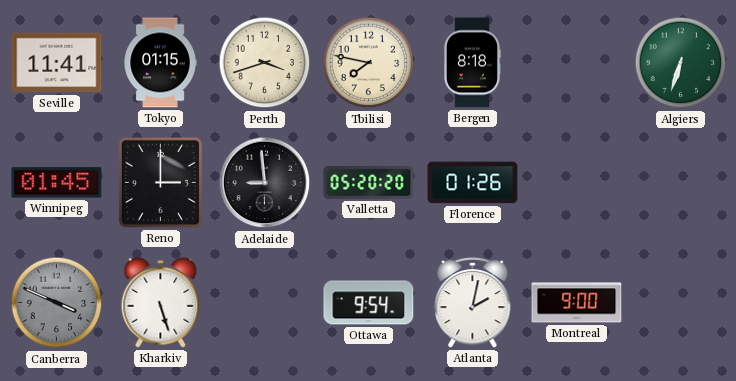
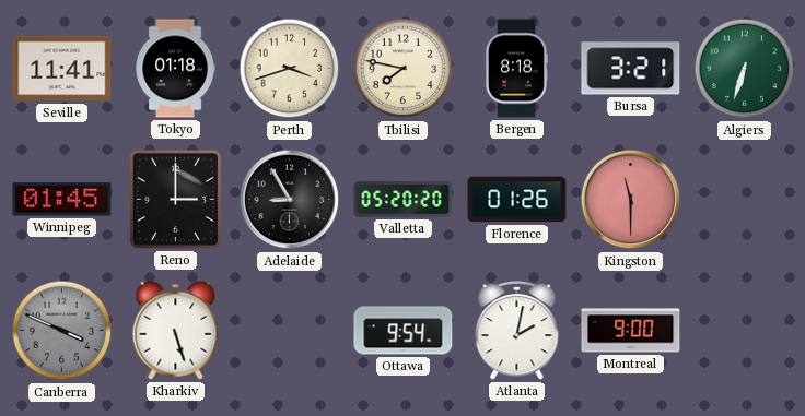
Tokyo: 01:15 -> 01:18
Bursa: none -> 3:21
Adelaide: 8:59 -> 8:55
Kingston: none -> 11:30
